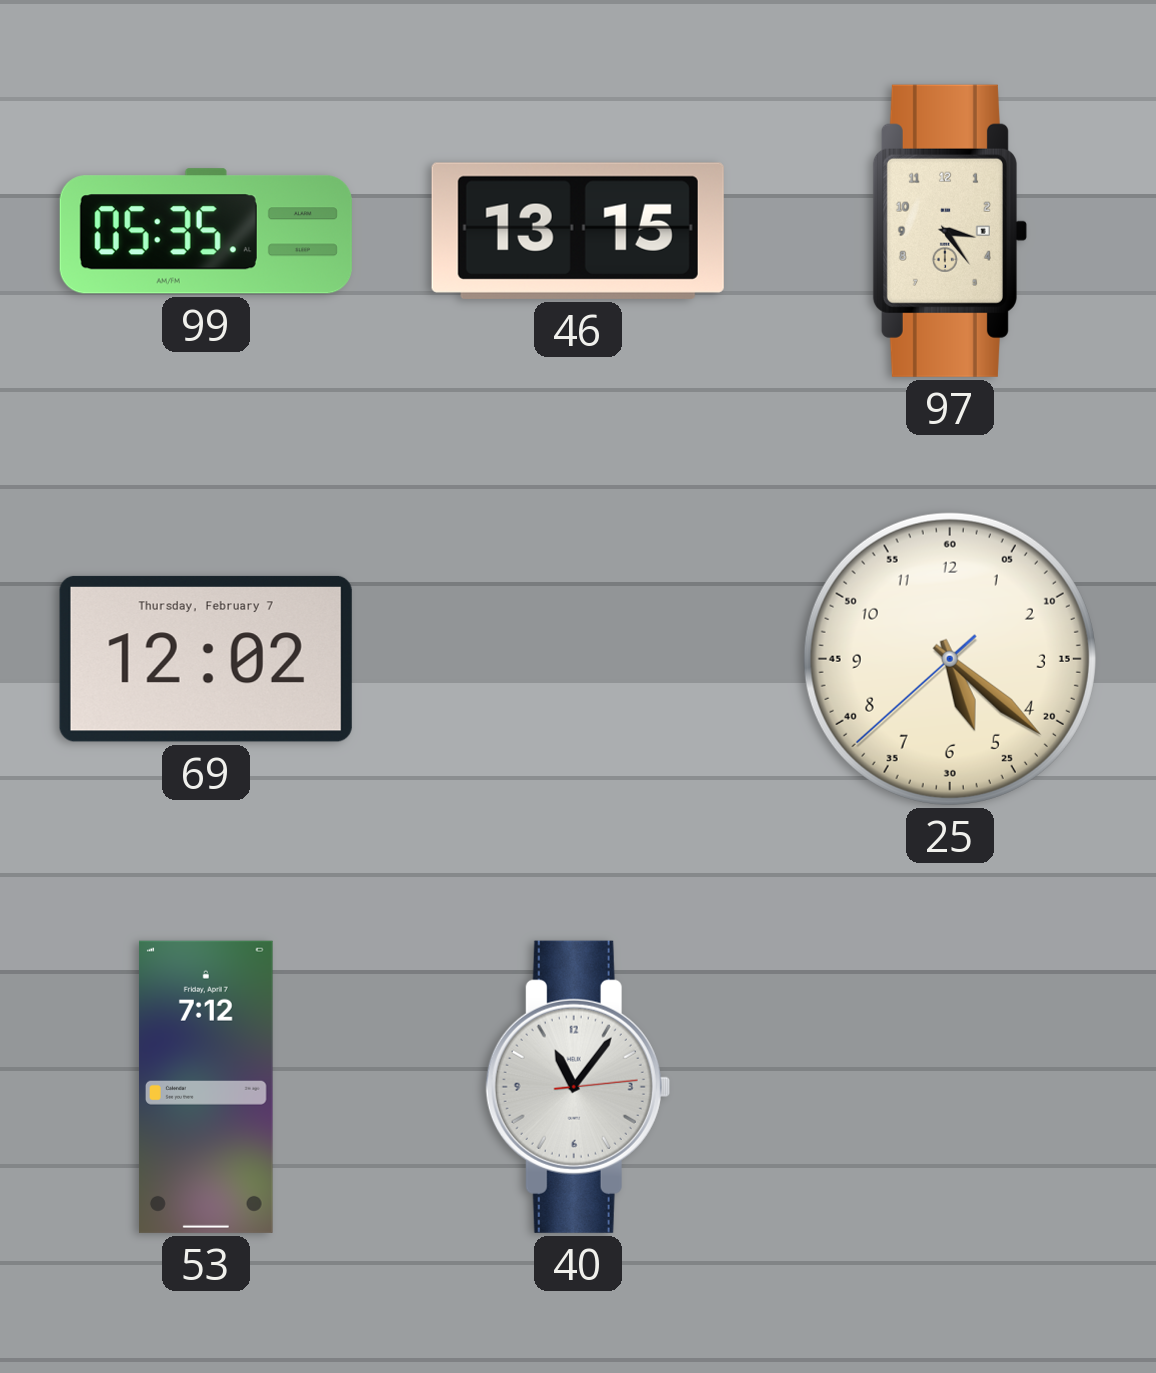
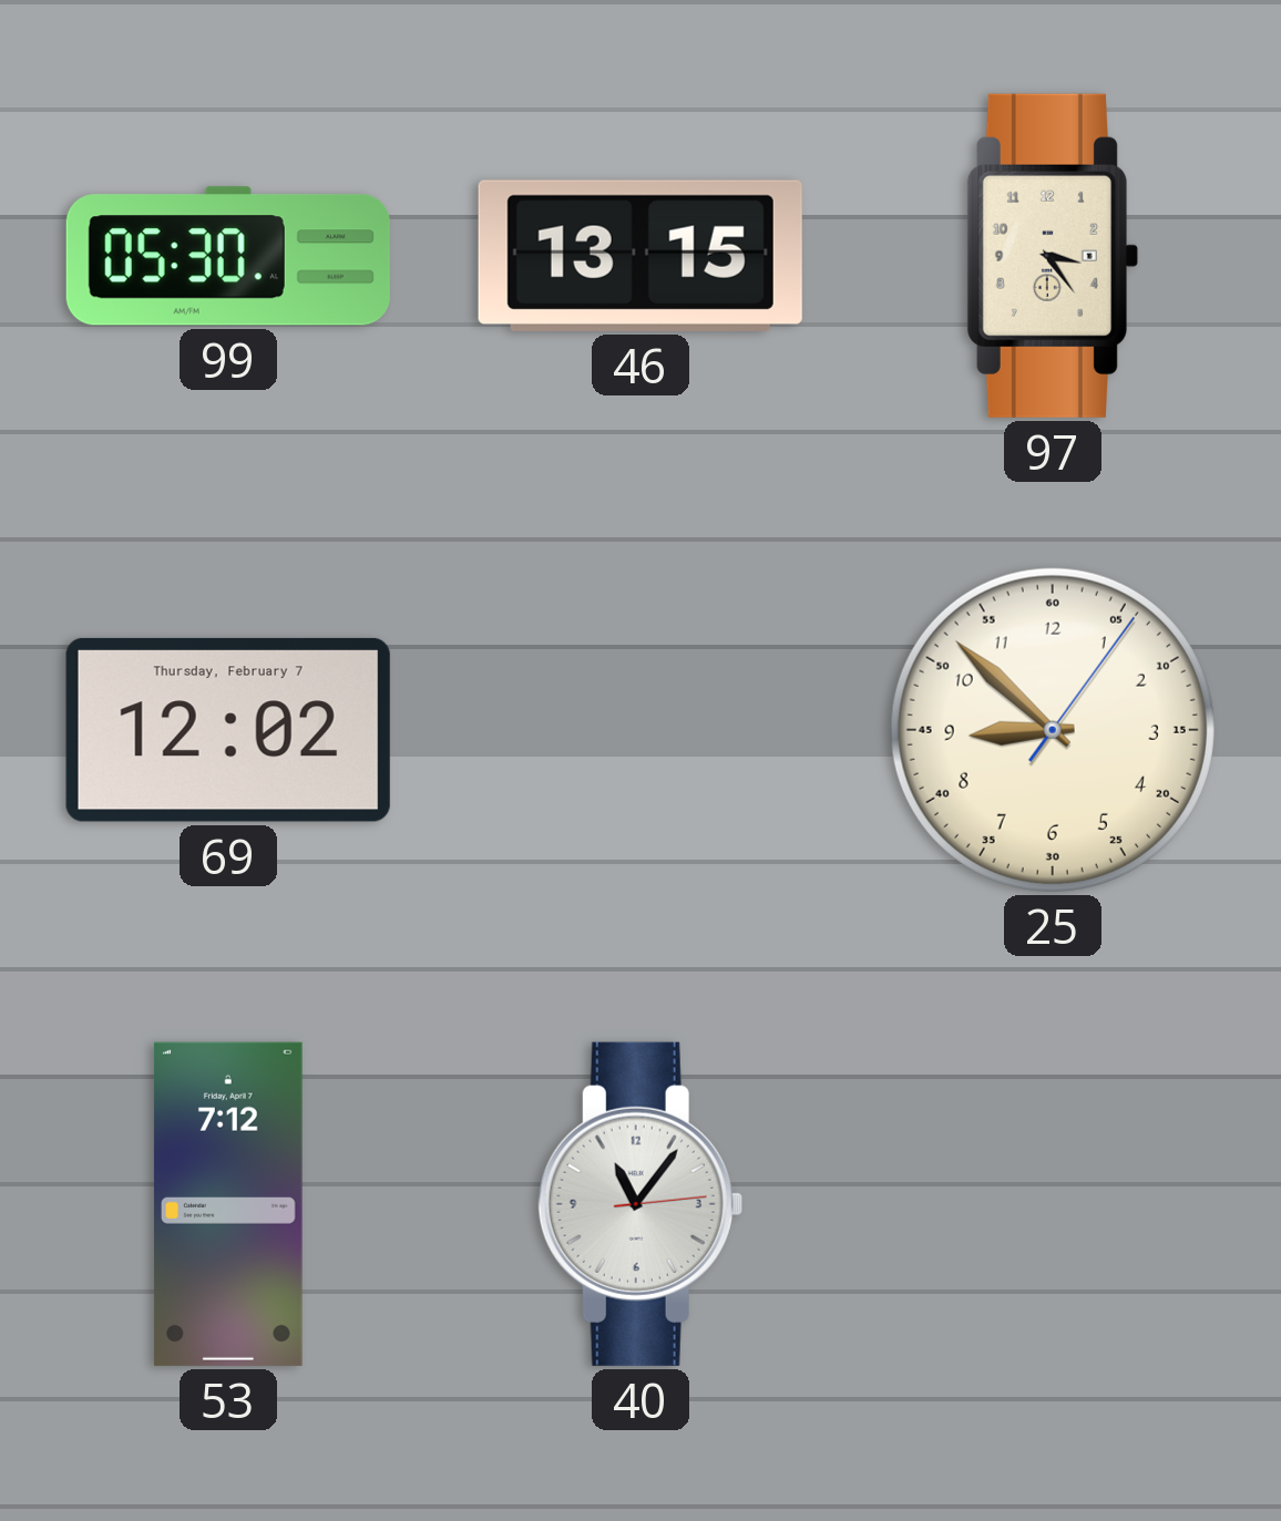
99: 05:35 -> 05:30
25: 5:21 -> 8:52
